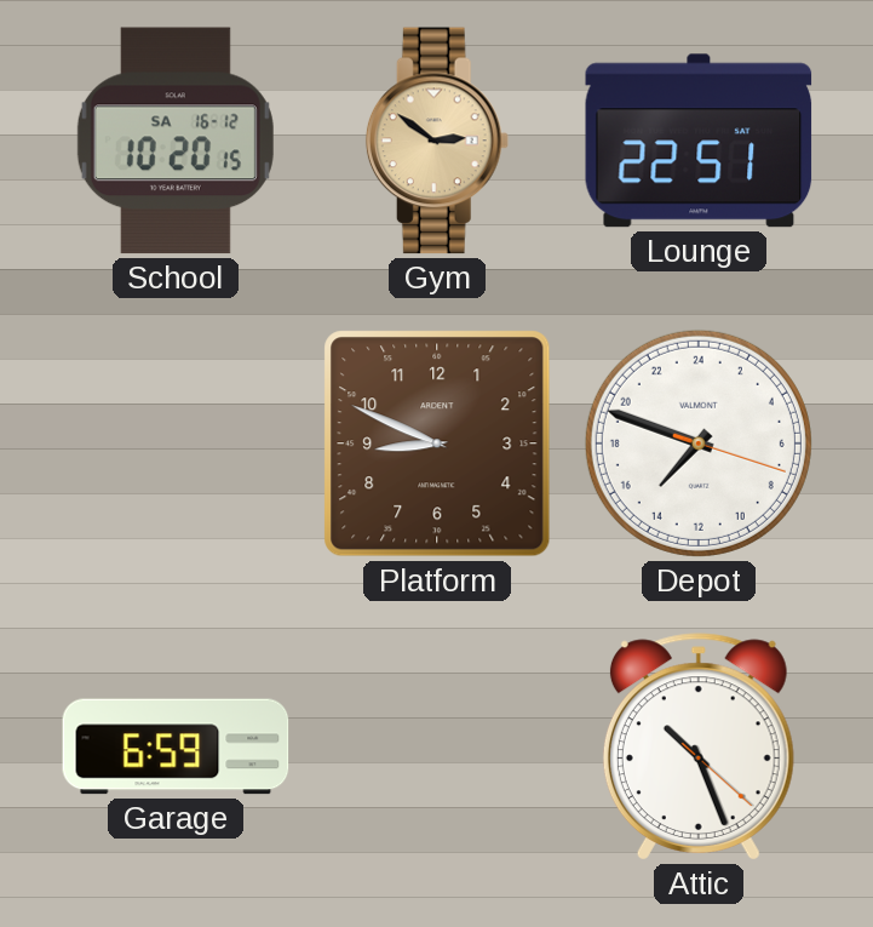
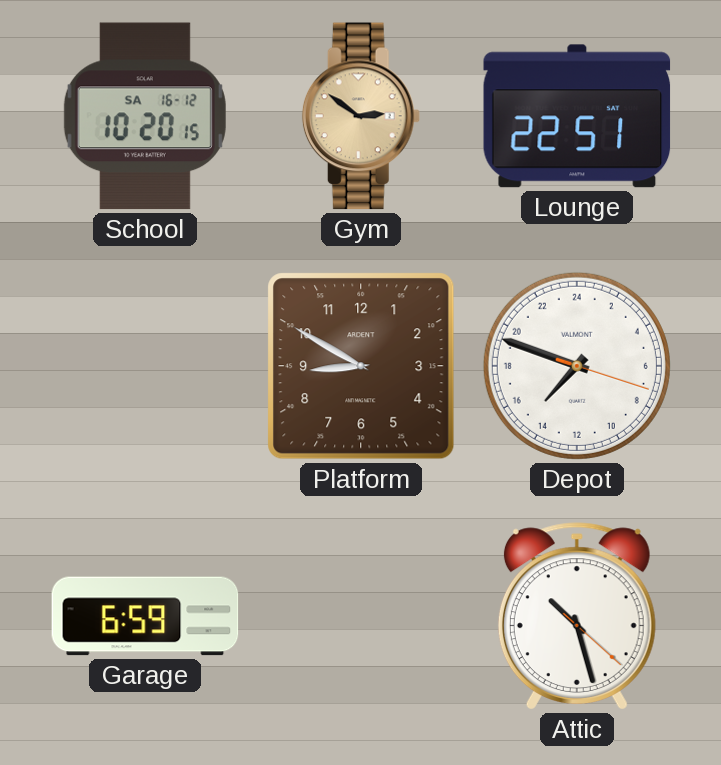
Platform: 8:49 -> 8:50
Attic: 10:26 -> 10:27
